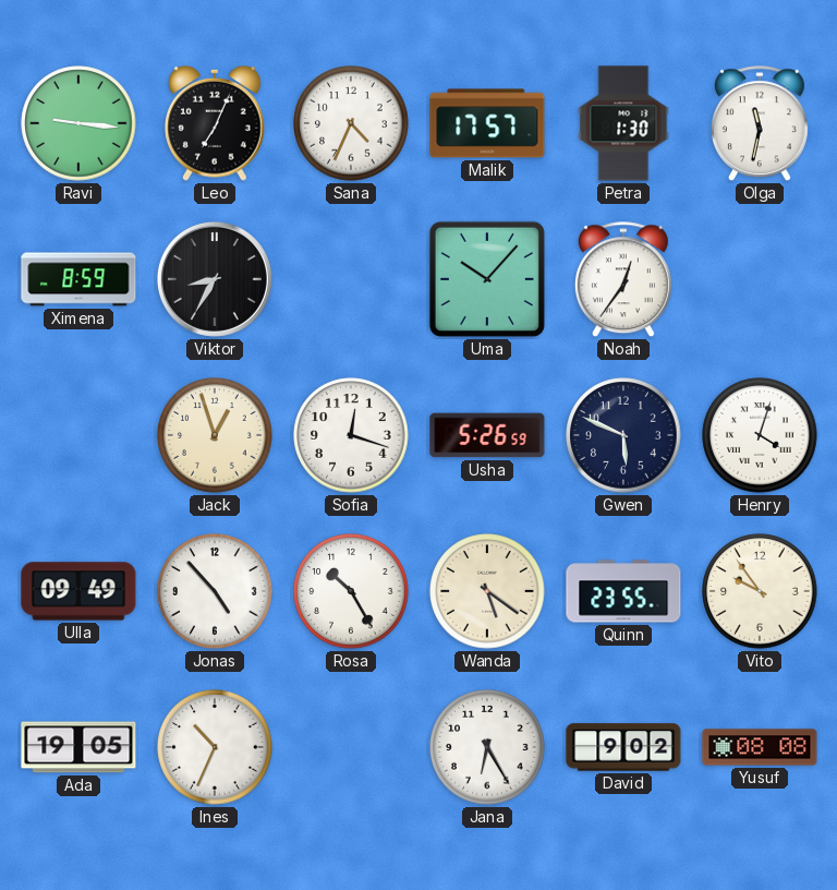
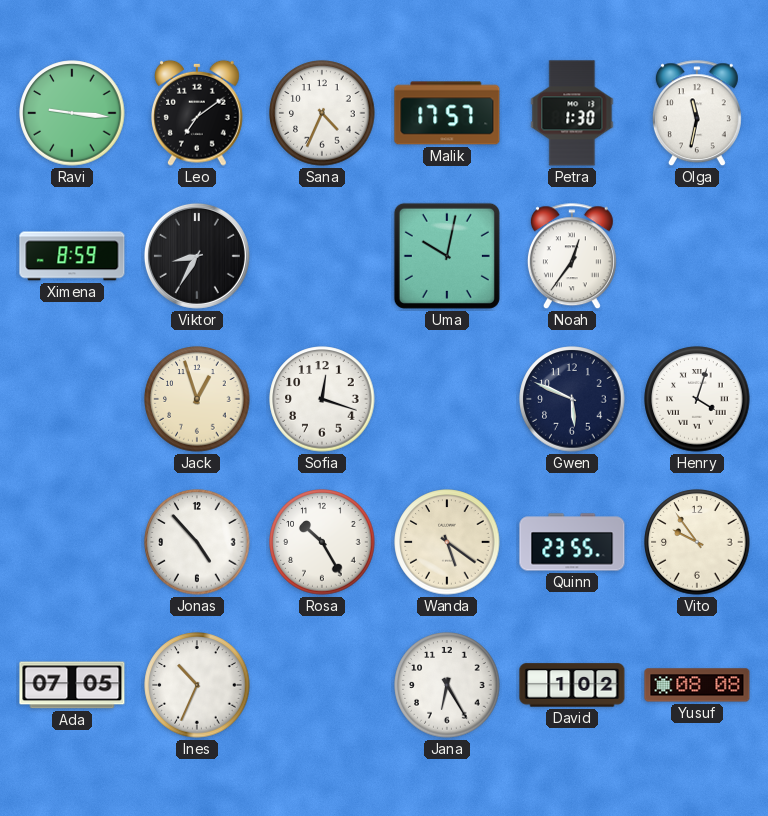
Leo: 7:04 -> 7:09
Uma: 10:07 -> 10:02
Usha: 5:26 -> none
Ulla: 09:49 -> none
Ada: 19:05 -> 07:05
David: 9:02 -> 1:02
